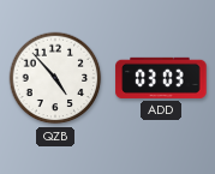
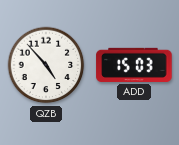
ADD: 03:03 -> 15:03
